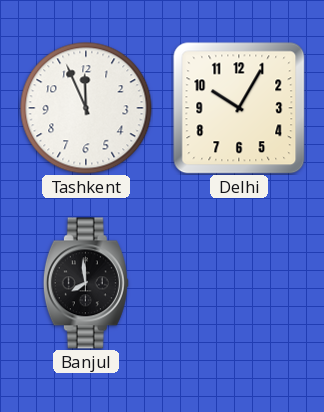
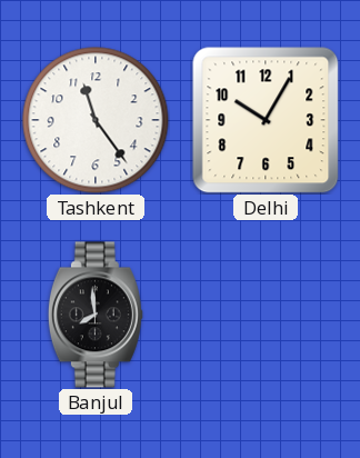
Tashkent: 11:56 -> 11:24
